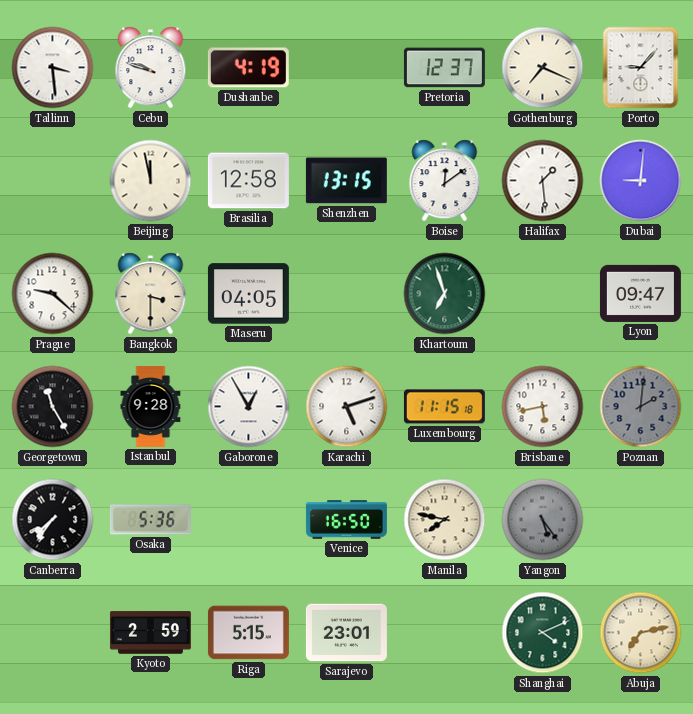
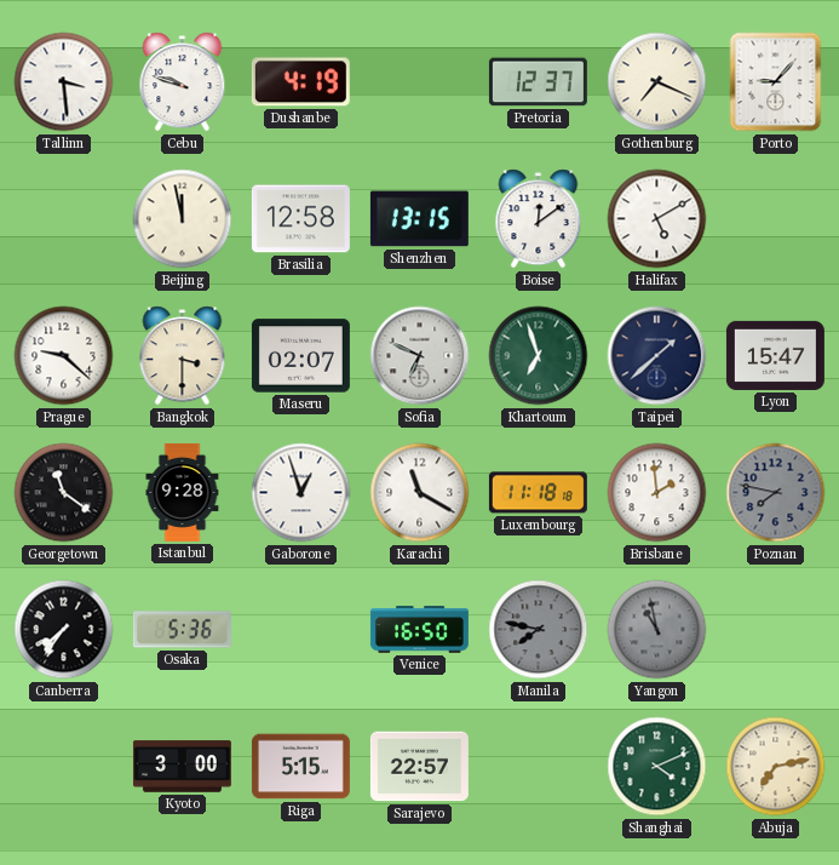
Halifax: 1:29 -> 5:10
Dubai: 9:01 -> none
Maseru: 04:05 -> 02:07
Sofia: none -> 6:49
Taipei: none -> 1:38
Lyon: 09:47 -> 15:47
Georgetown: 11:25 -> 11:21
Gaborone: 12:55 -> 12:57
Karachi: 5:12 -> 11:20
Luxembourg: 11:15 -> 11:18
Brisbane: 5:43 -> 1:59
Poznan: 2:01 -> 7:47
Manila dial: cream -> grey
Yangon: 5:24 -> 10:58
Kyoto: 2:59 -> 3:00
Sarajevo: 23:01 -> 22:57
